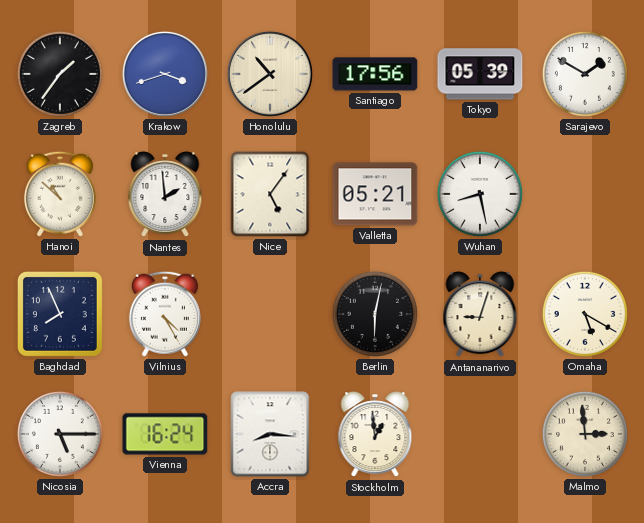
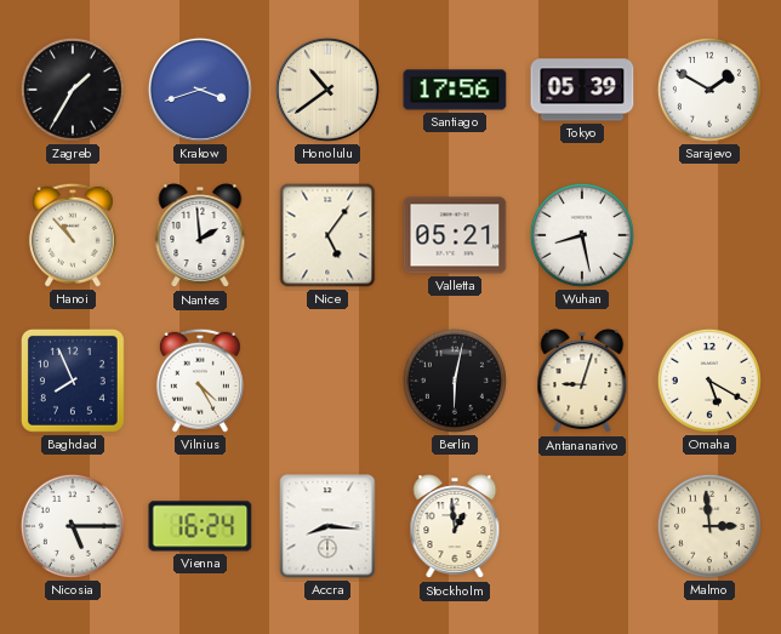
Zagreb: 1:36 -> 1:35
Hanoi: 10:52 -> 10:53
